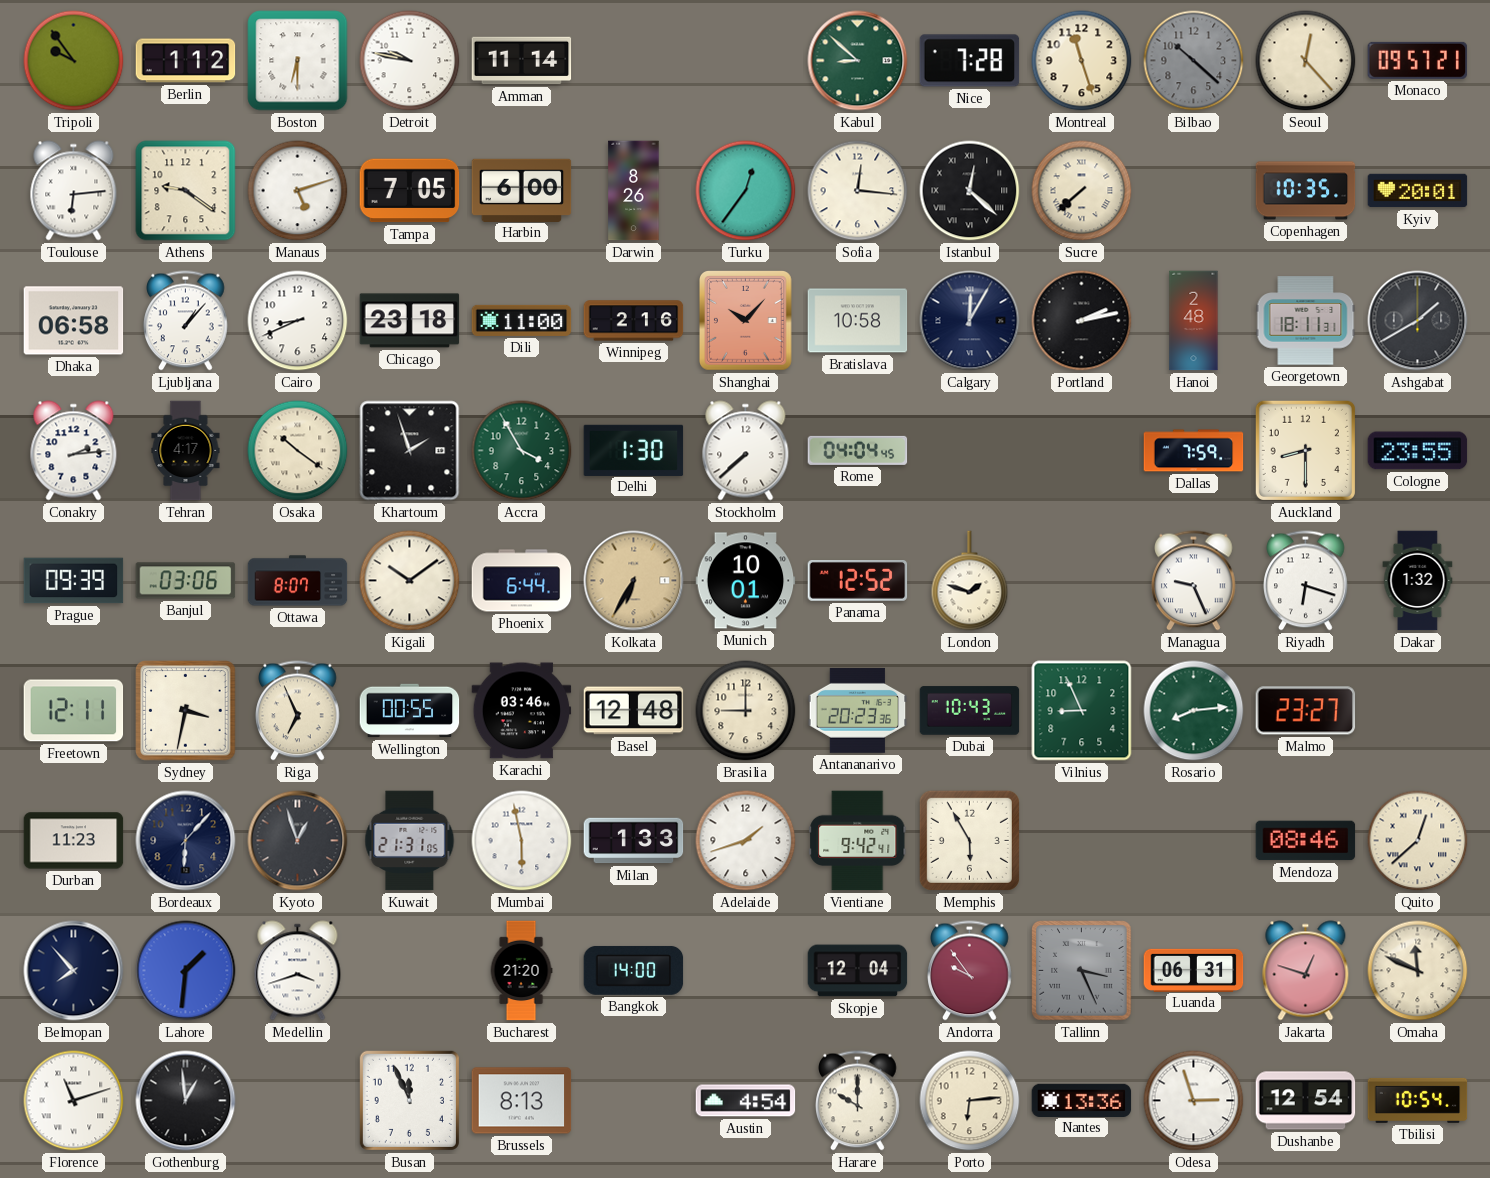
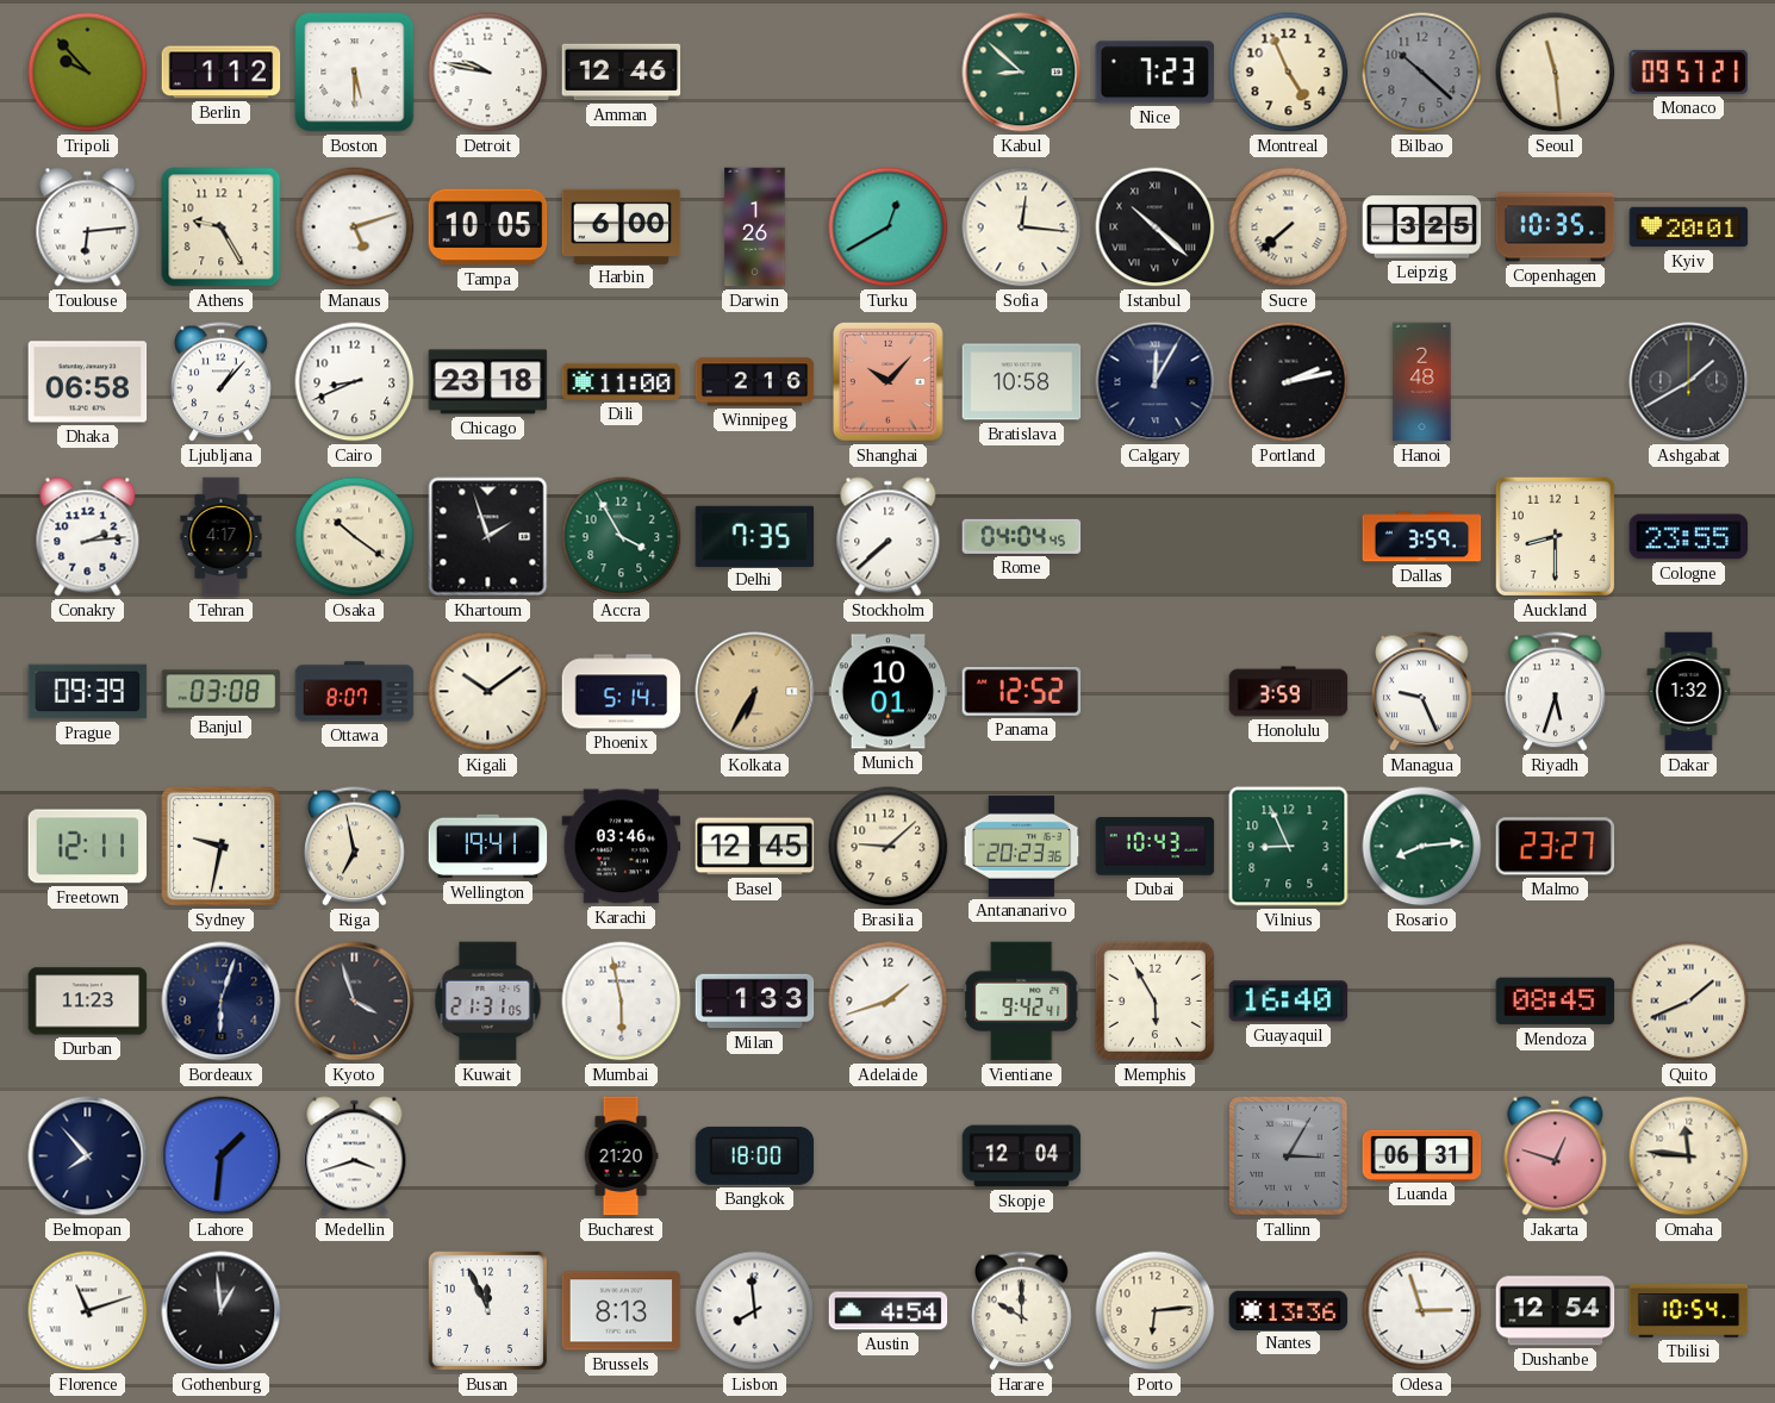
Tripoli: 9:54 -> 9:53
Boston: 6:30 -> 5:30
Amman: 11:14 -> 12:46
Nice: 7:28 -> 7:23
Montreal: 11:27 -> 4:56
Seoul: 12:23 -> 11:29
Athens: 9:21 -> 9:25
Tampa: 7:05 -> 10:05
Darwin: 8:26 -> 1:26
Turku: 12:36 -> 12:40
Istanbul: 12:22 -> 10:22
Leipzig: none -> 3:25
Georgetown: 18:11 -> none
Delhi: 1:30 -> 7:35
Dallas: 7:59 -> 3:59
Banjul: 03:06 -> 03:08
Phoenix: 6:44 -> 5:14
London: 1:48 -> none
Honolulu: none -> 3:59
Riyadh: 6:18 -> 5:33
Sydney: 3:32 -> 9:32
Riga: 6:56 -> 6:58
Wellington: 00:55 -> 19:41
Basel: 12:48 -> 12:45
Brasilia: 9:00 -> 9:08
Bordeaux: 6:07 -> 6:03
Kyoto: 12:57 -> 3:57
Guayaquil: none -> 16:40
Mendoza: 08:46 -> 08:45
Quito: 12:38 -> 1:41
Bangkok: 14:00 -> 18:00
Andorra: 9:54 -> none
Tallinn: 3:26 -> 3:05
Omaha: 11:49 -> 11:46
Lisbon: none -> 7:59
